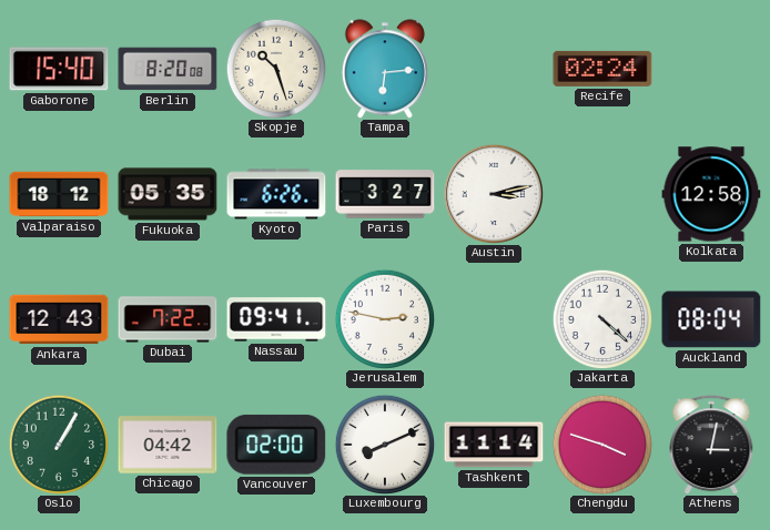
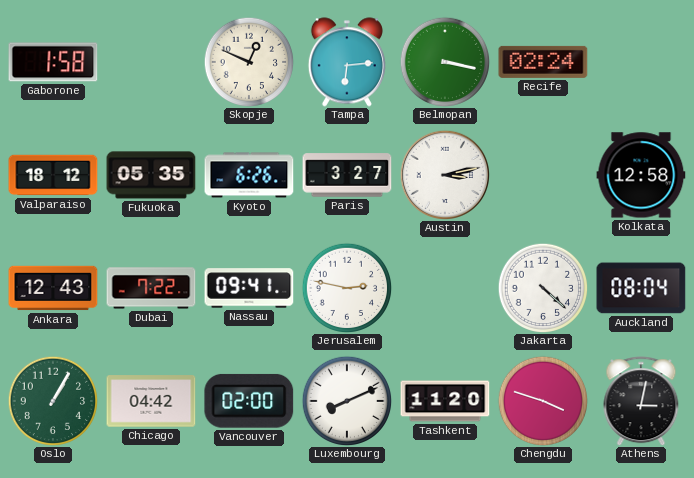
Gaborone: 15:40 -> 1:58
Berlin: 8:20 -> none
Skopje: 10:27 -> 12:49
Belmopan: none -> 3:17
Tashkent: 11:14 -> 11:20
